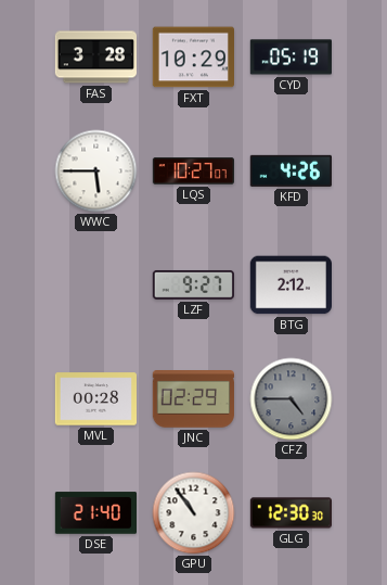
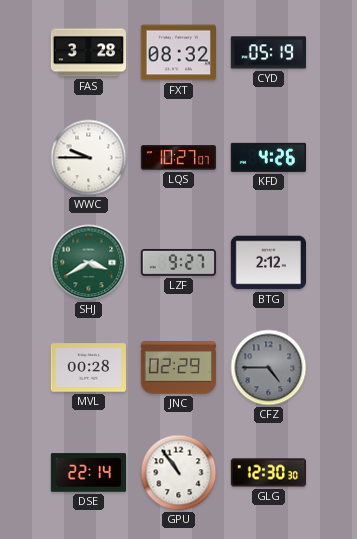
FXT: 10:29 -> 08:32
WWC: 5:45 -> 9:45
SHJ: none -> 3:40
DSE: 21:40 -> 22:14
